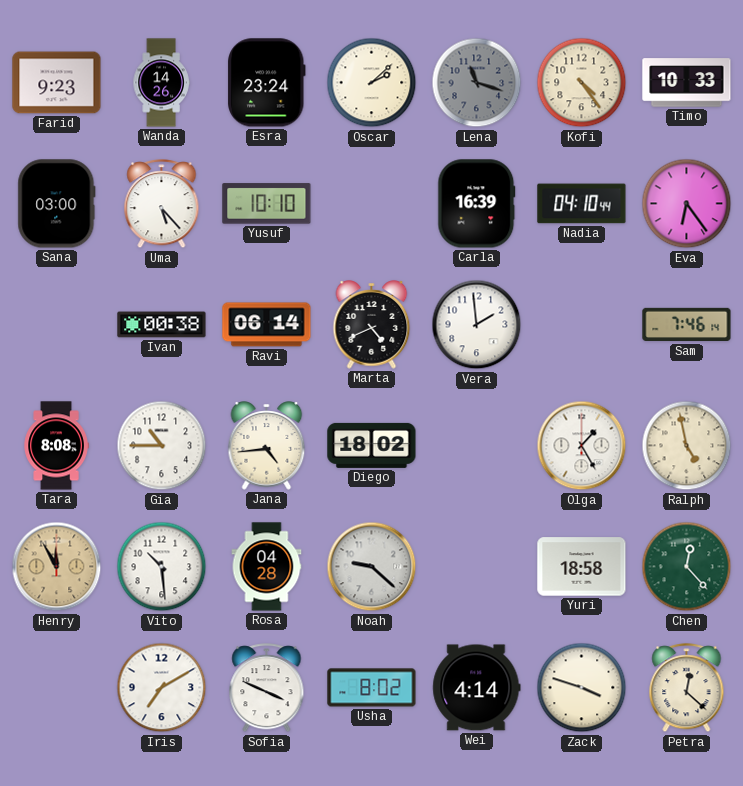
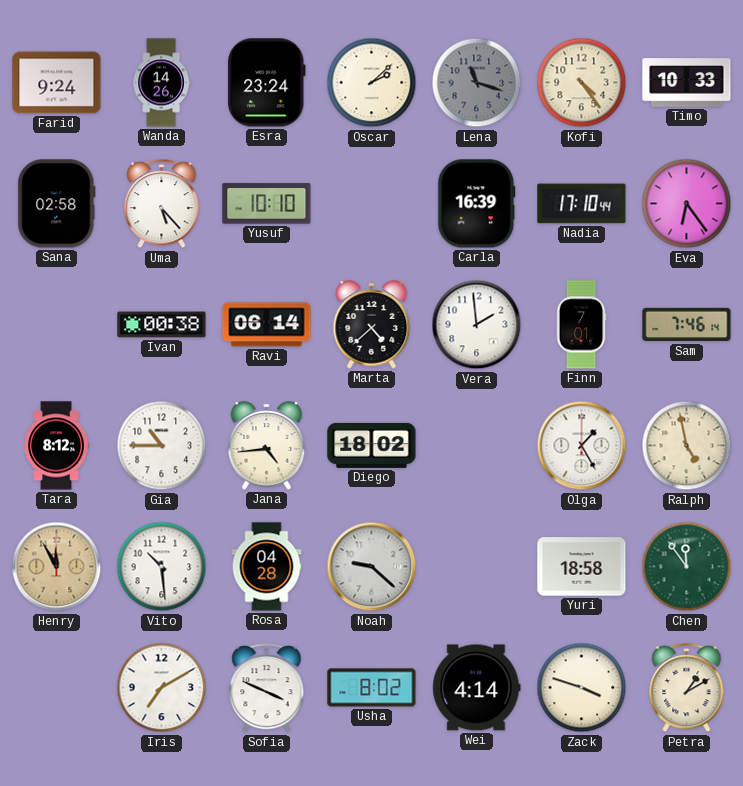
Farid: 9:23 -> 9:24
Sana: 03:00 -> 02:58
Nadia: 04:10 -> 17:10
Marta: 4:41 -> 4:38
Finn: none -> 7:01
Tara: 8:08 -> 8:12
Chen: 12:23 -> 11:54
Petra: 12:22 -> 1:10
